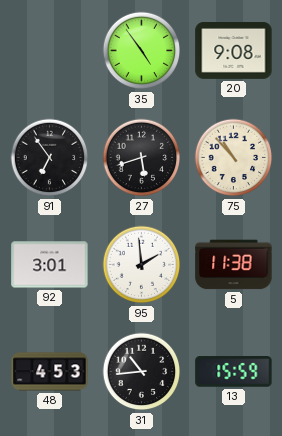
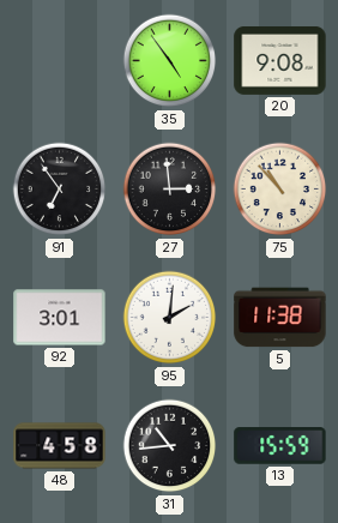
27: 5:42 -> 2:59
95: 1:59 -> 2:01
48: 4:53 -> 4:58
